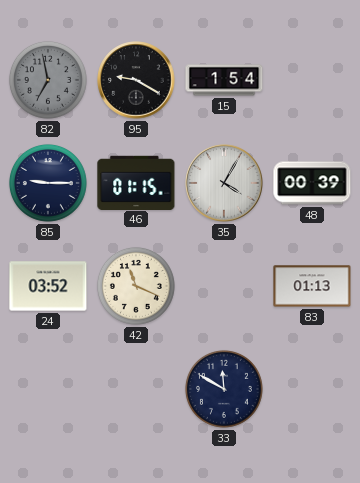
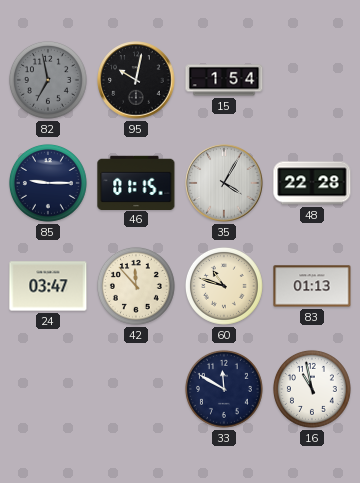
95: 9:20 -> 10:02
48: 00:39 -> 22:28
24: 03:52 -> 03:47
42: 11:19 -> 11:53
60: none -> 10:48
16: none -> 10:58
